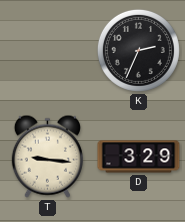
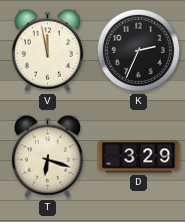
V: none -> 11:58
T: 9:16 -> 6:18
